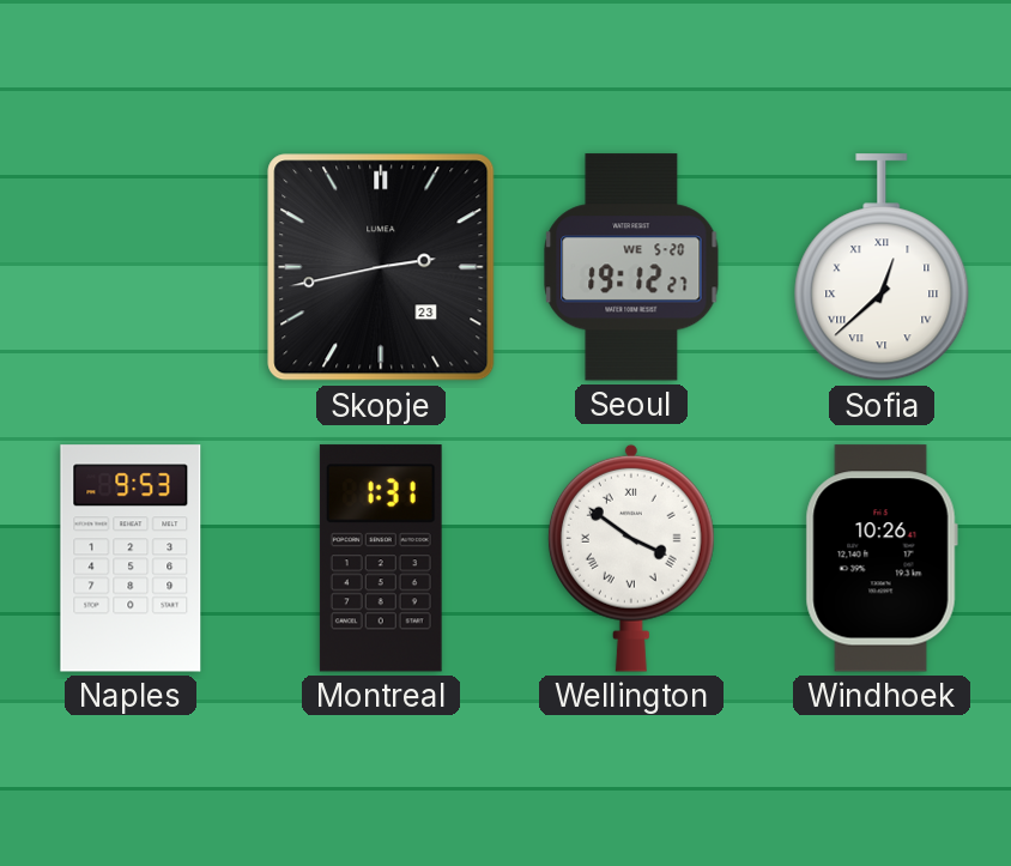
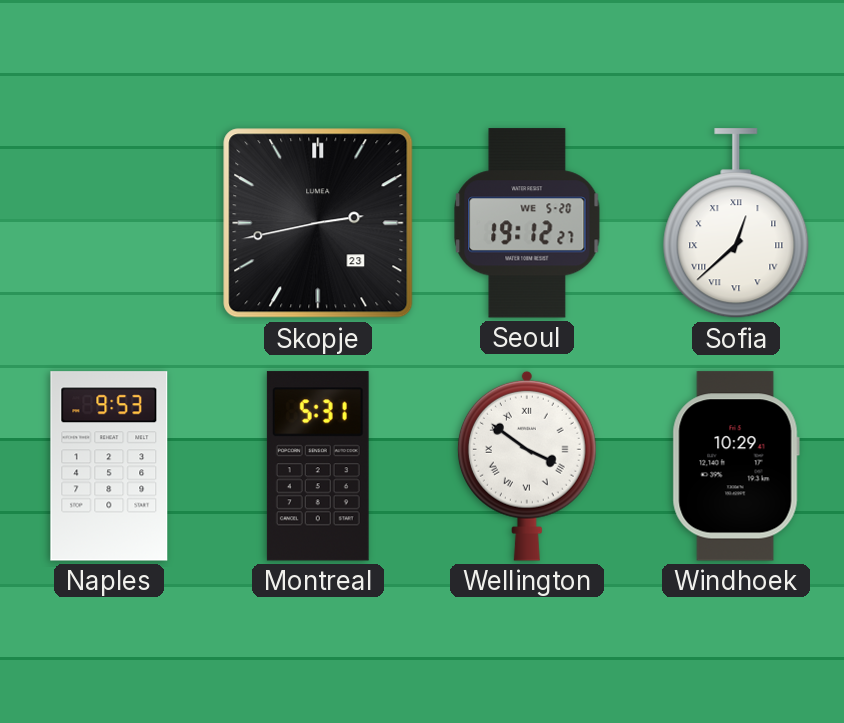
Montreal: 1:31 -> 5:31
Windhoek: 10:26 -> 10:29
